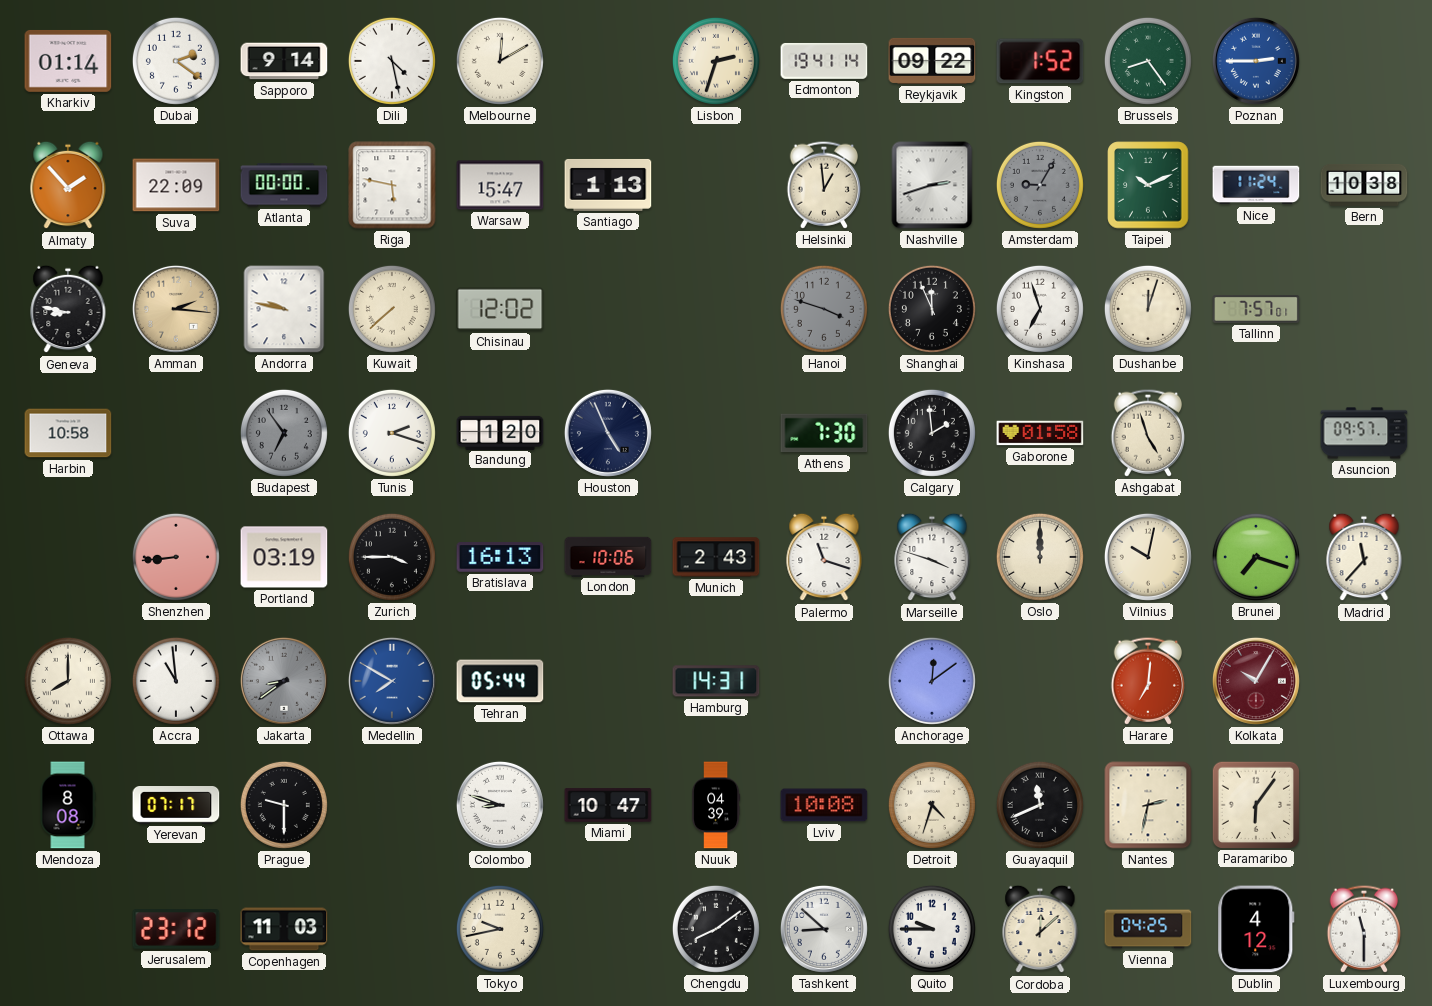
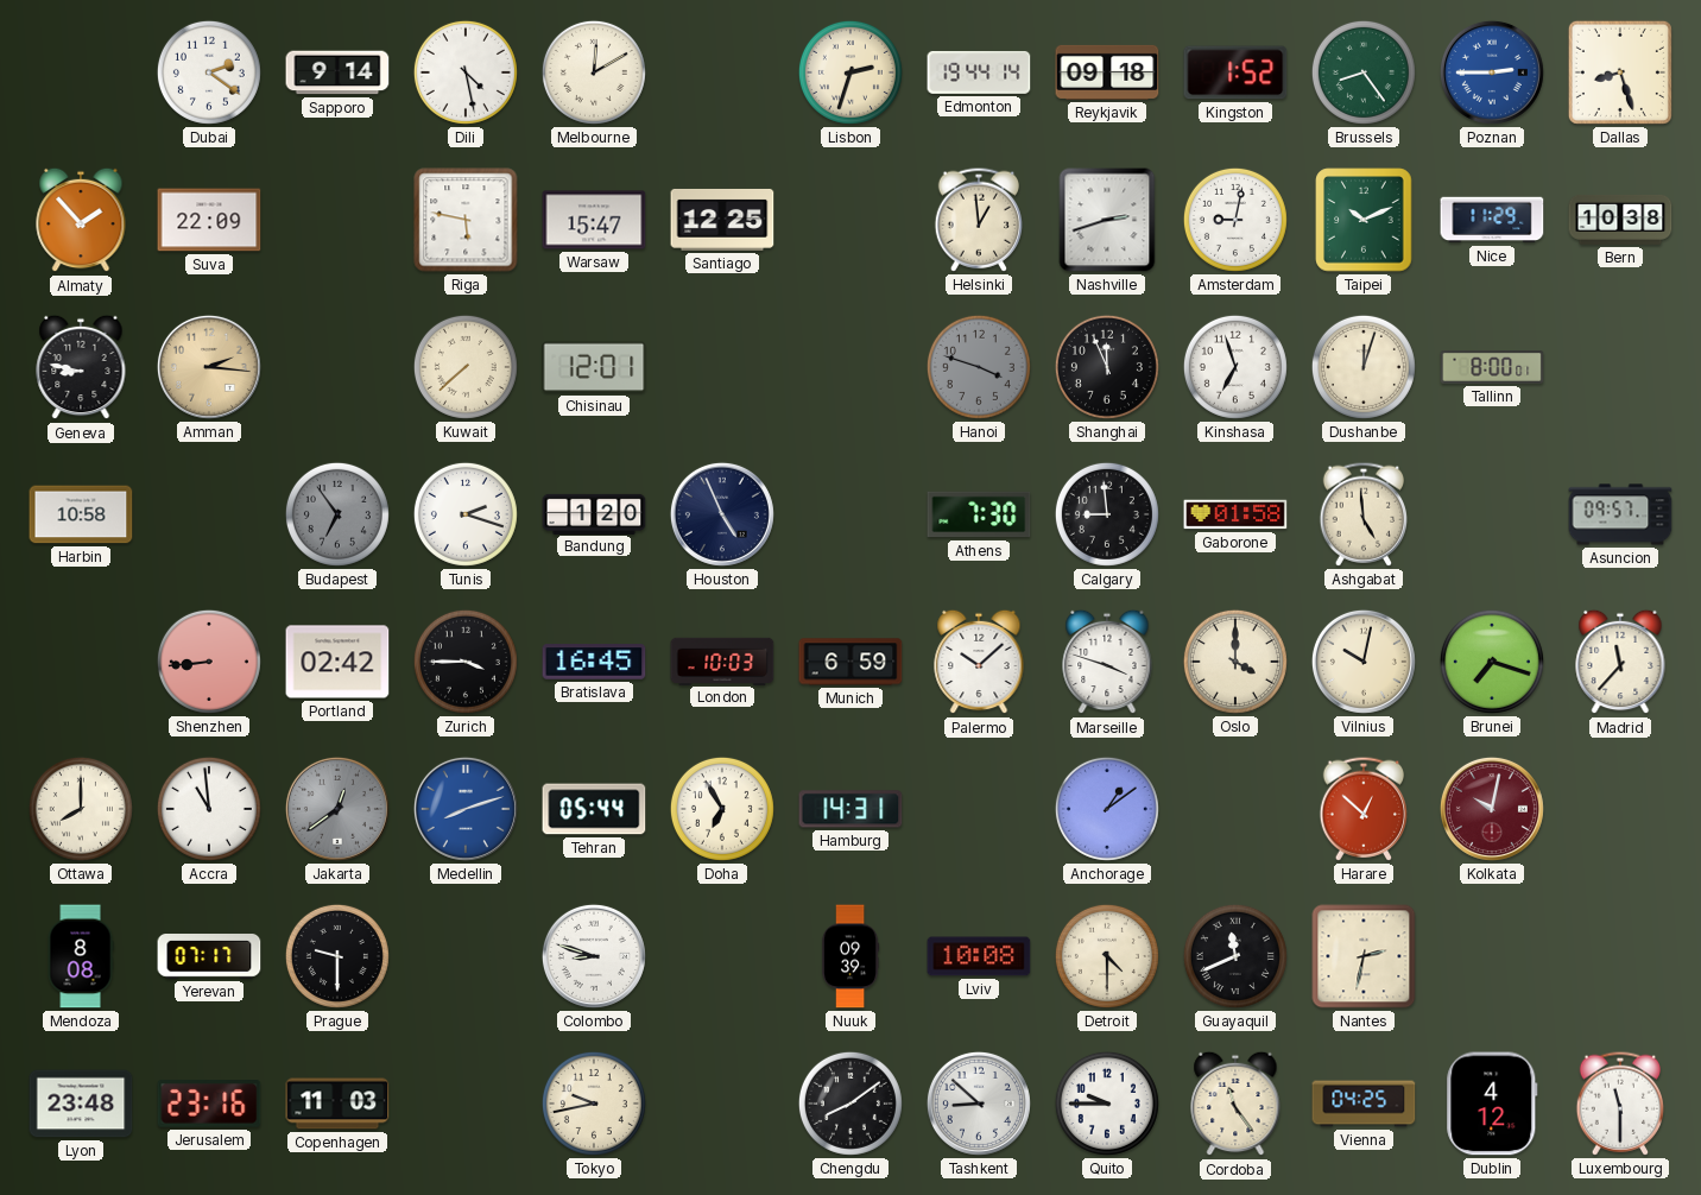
Kharkiv: 01:14 -> none
Edmonton: 19:41 -> 19:44
Reykjavik: 09:22 -> 09:18
Dallas: none -> 8:27
Atlanta: 00:00 -> none
Santiago: 1:13 -> 12:25
Amsterdam: 9:05 -> 9:02
Amsterdam dial: grey -> white
Nice: 11:24 -> 11:29
Andorra: 9:47 -> none
Chisinau: 12:02 -> 12:01
Tallinn: 7:57 -> 8:00
Calgary: 1:59 -> 8:59
Ashgabat: 4:57 -> 4:59
Portland: 03:19 -> 02:42
Bratislava: 16:13 -> 16:45
London: 10:06 -> 10:03
Munich: 2:43 -> 6:59
Palermo: 11:18 -> 10:08
Oslo: 12:00 -> 4:00
Jakarta: 8:39 -> 12:39
Medellin: 7:50 -> 8:12
Doha: none -> 6:55
Anchorage: 12:09 -> 1:09
Harare: 7:01 -> 12:52
Kolkata: 10:05 -> 10:02
Miami: 10:47 -> none
Nuuk: 04:39 -> 09:39
Detroit: 4:33 -> 4:30
Paramaribo: 6:06 -> none
Lyon: none -> 23:48
Jerusalem: 23:12 -> 23:16
Cordoba: 12:08 -> 11:24
